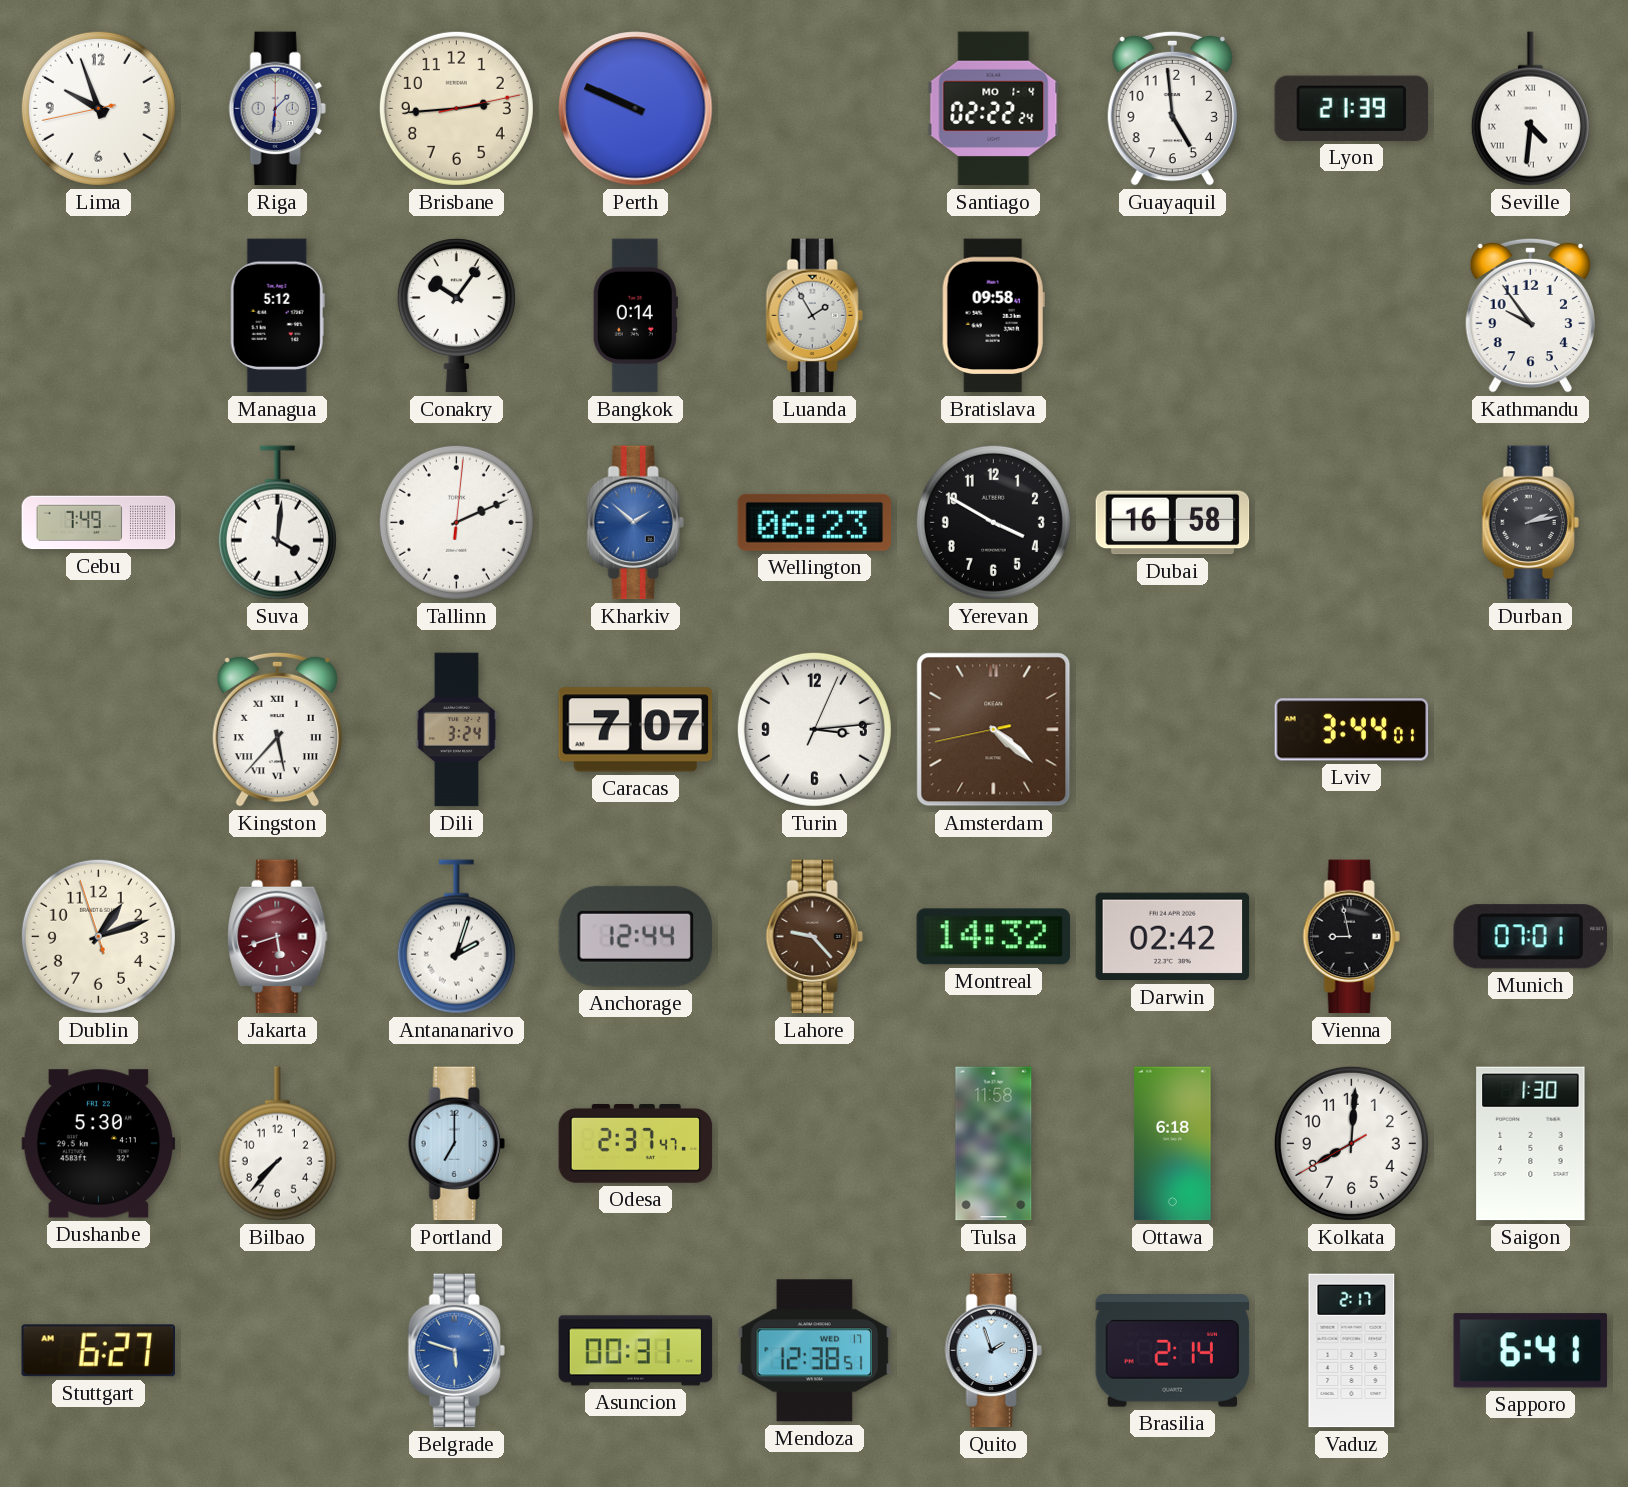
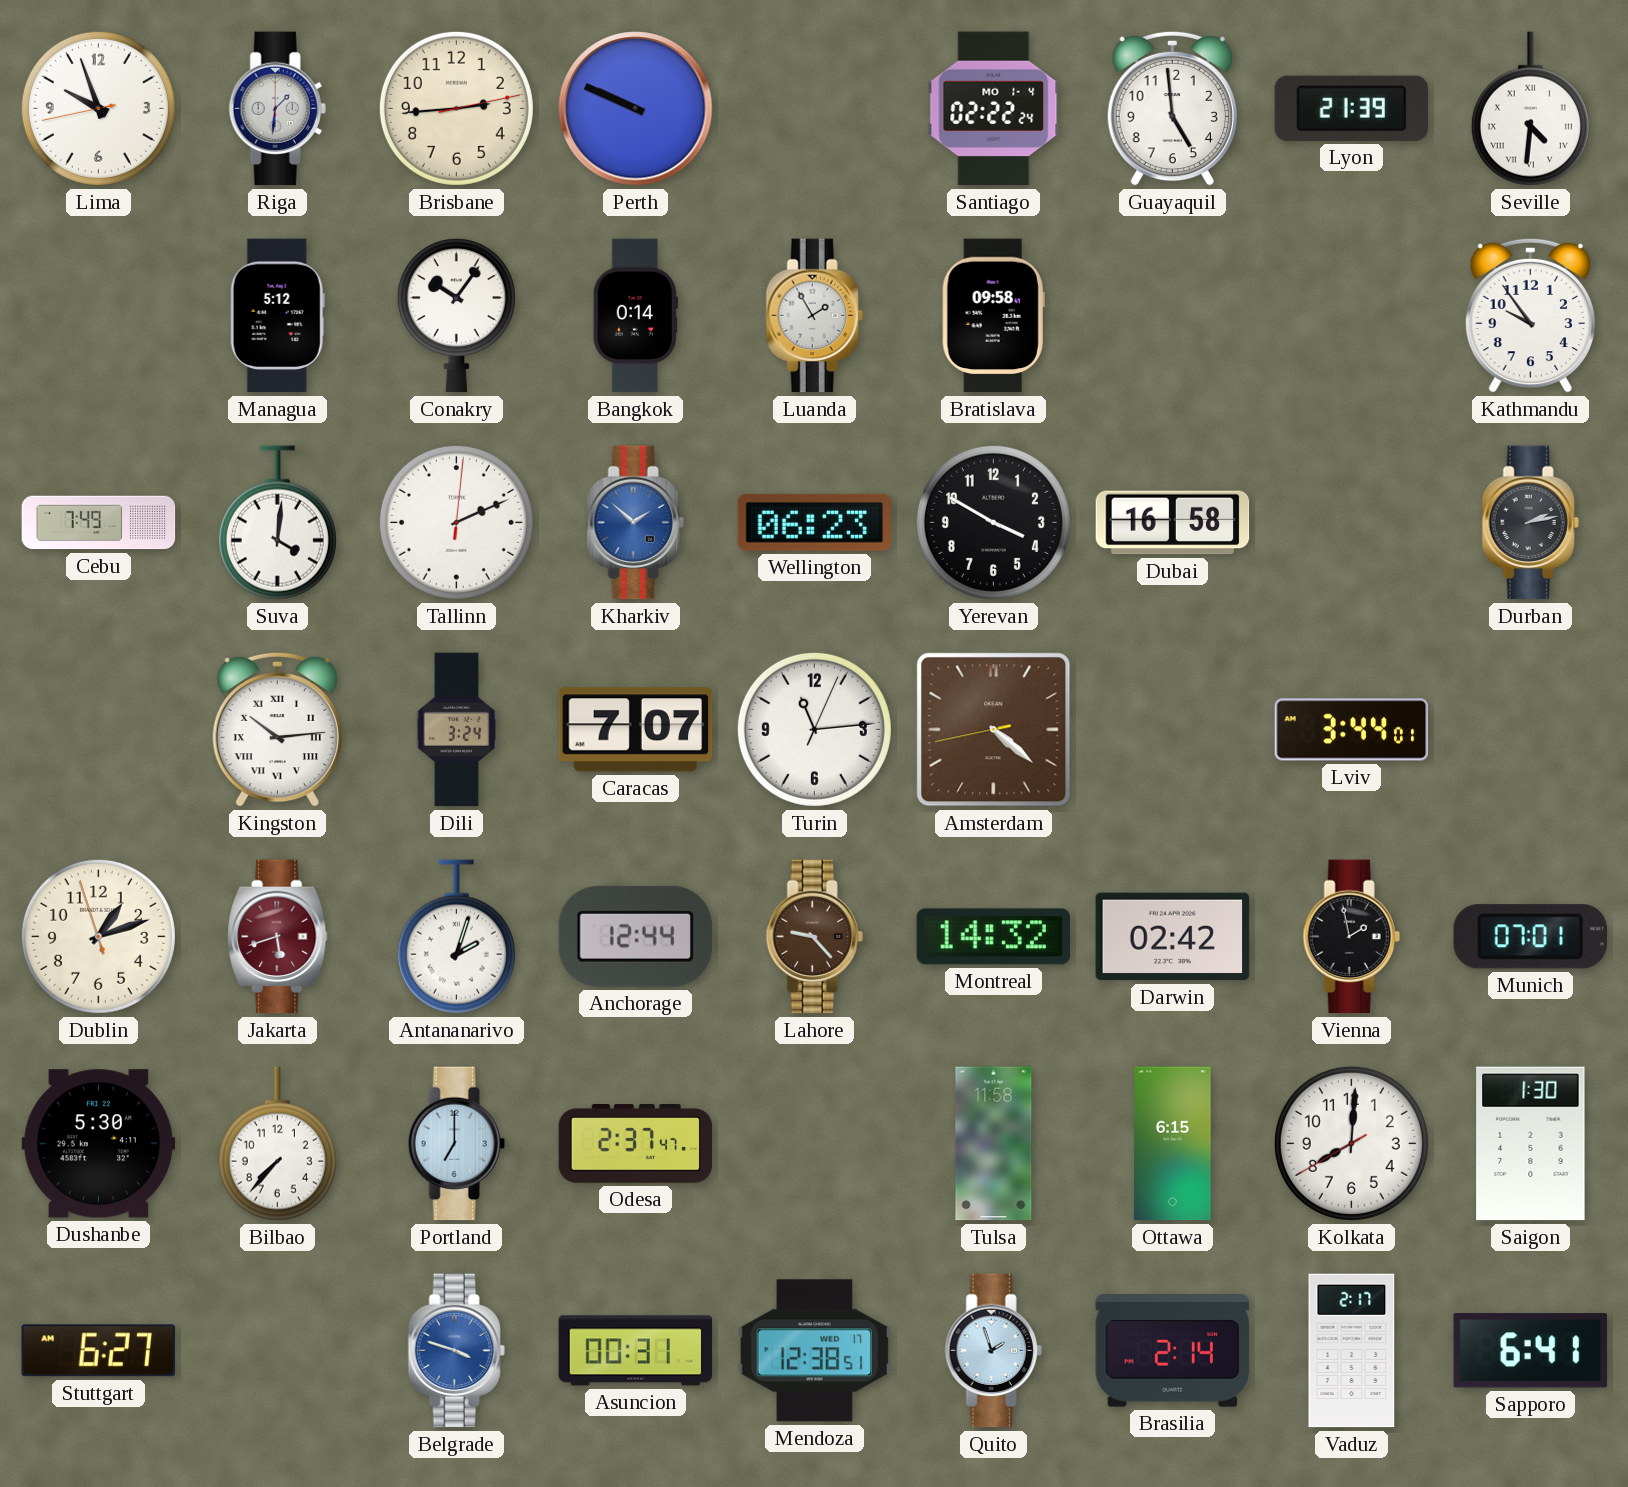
Kingston: 5:37 -> 10:14
Turin: 3:14 -> 11:14
Vienna: 8:58 -> 1:58
Ottawa: 6:18 -> 6:15
Belgrade: 5:48 -> 3:48
